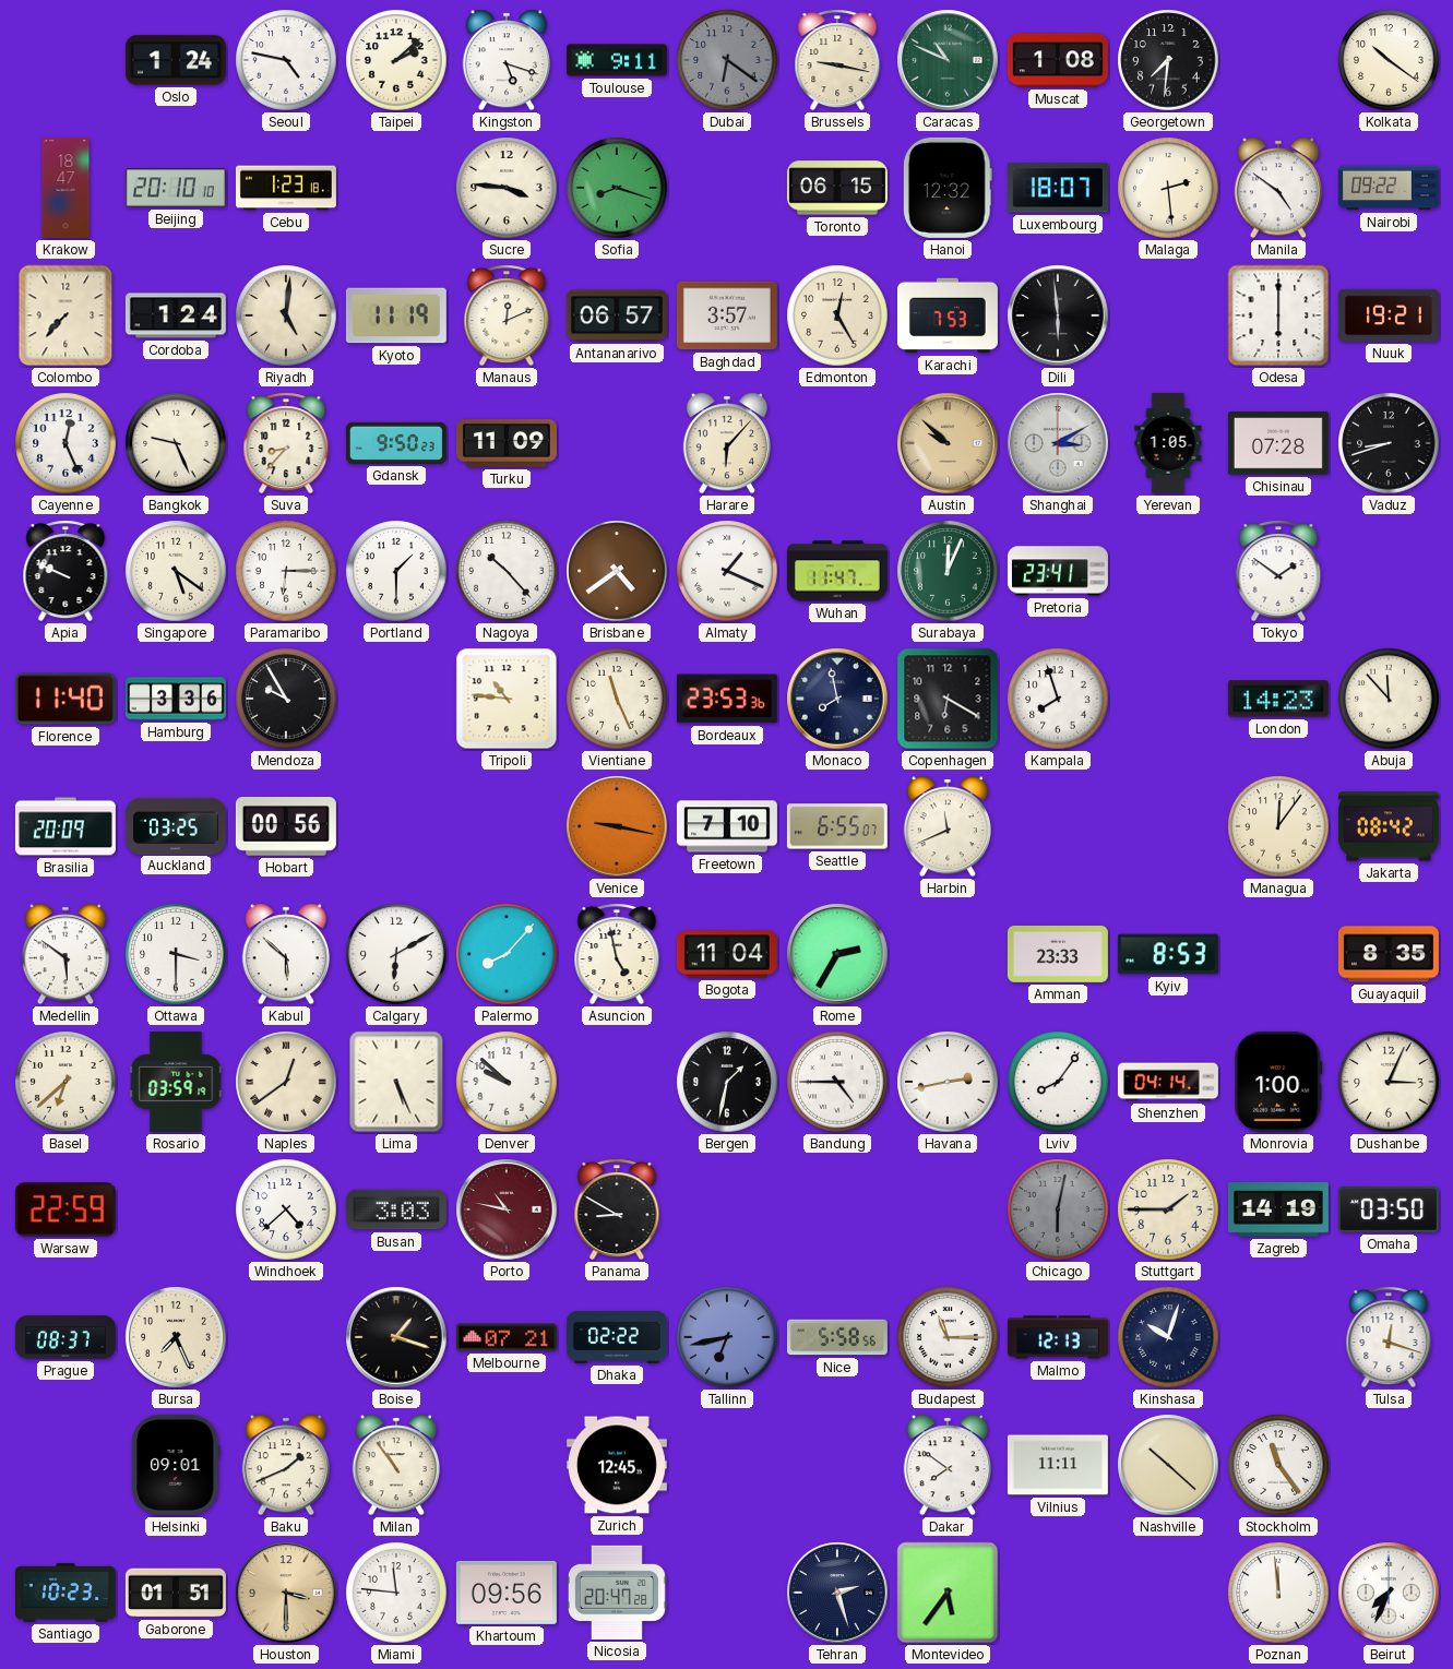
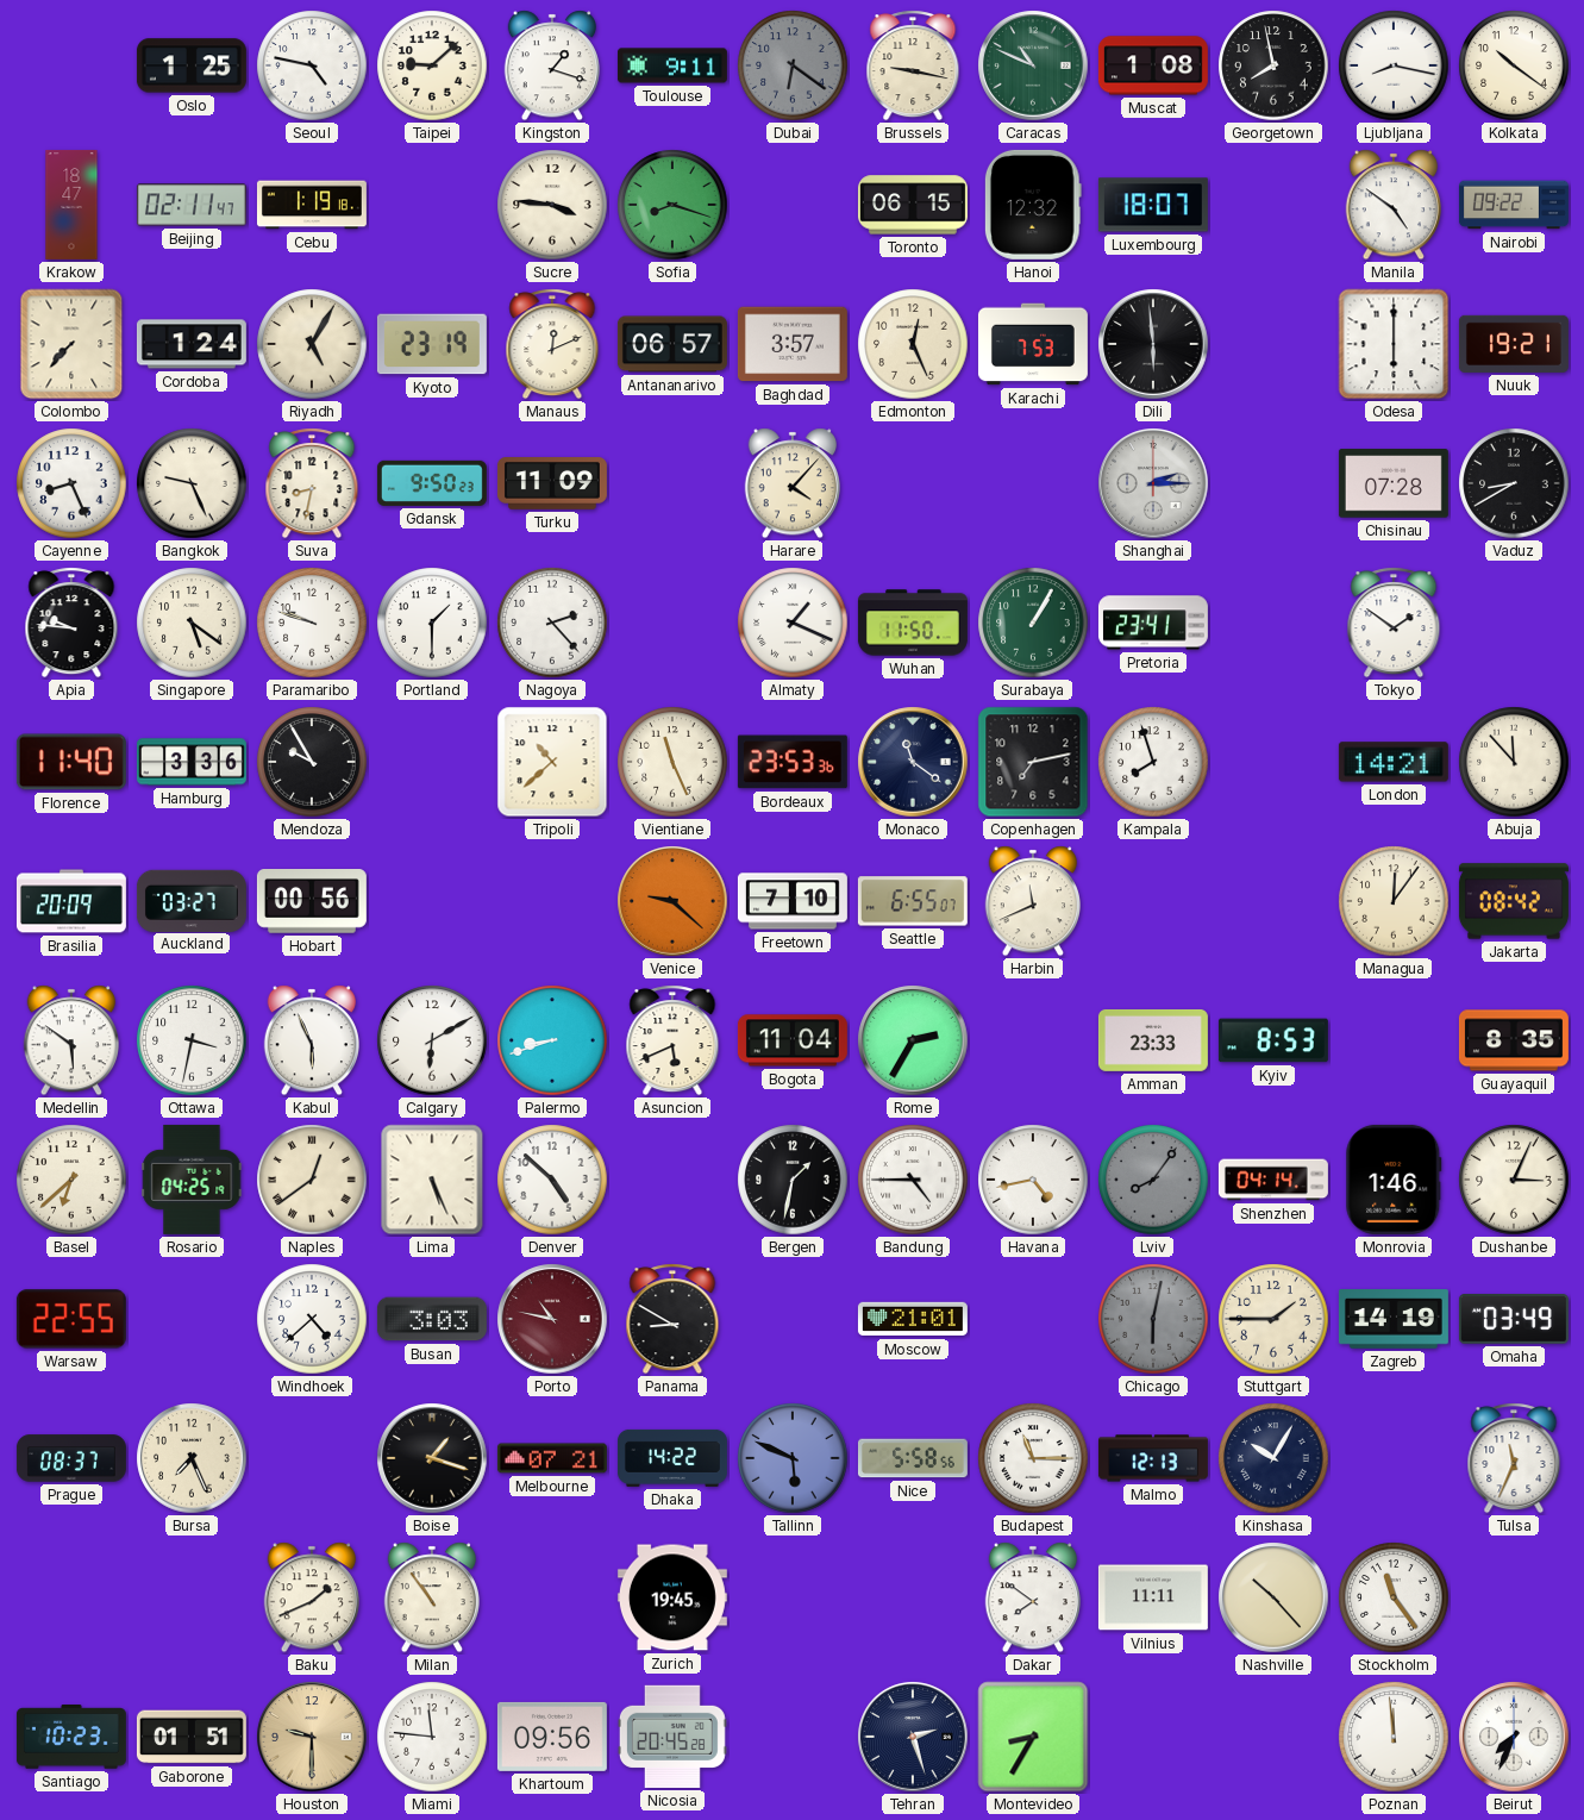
Oslo: 1:24 -> 1:25
Taipei: 2:08 -> 9:08
Kingston: 5:18 -> 1:18
Georgetown: 7:31 -> 7:58
Ljubljana: none -> 8:17
Beijing: 20:10 -> 02:11
Cebu: 1:23 -> 1:19
Malaga: 2:29 -> none
Riyadh: 5:01 -> 5:05
Kyoto: 11:19 -> 23:19
Edmonton: 12:25 -> 12:26
Cayenne: 12:26 -> 8:26
Suva: 8:37 -> 8:32
Harare: 6:07 -> 4:07
Austin: 9:52 -> none
Shanghai: 3:10 -> 2:15
Yerevan: 1:05 -> none
Vaduz: 8:42 -> 8:40
Apia: 9:49 -> 9:46
Paramaribo: 6:15 -> 9:48
Nagoya: 10:23 -> 2:23
Brisbane: 4:39 -> none
Wuhan: 11:47 -> 11:50
Surabaya: 12:04 -> 1:05
Tripoli: 10:46 -> 10:38
Monaco: 7:58 -> 11:21
Copenhagen: 6:20 -> 7:13
London: 14:23 -> 14:21
Auckland: 03:25 -> 03:27
Venice: 9:17 -> 9:22
Ottawa: 3:30 -> 3:32
Kabul: 5:52 -> 5:56
Palermo: 8:07 -> 8:42
Asuncion: 4:58 -> 5:41
Rosario: 03:59 -> 04:25
Denver: 9:52 -> 4:52
Havana: 2:43 -> 4:43
Lviv dial: white -> grey
Monrovia: 1:00 -> 1:46
Warsaw: 22:59 -> 22:55
Moscow: none -> 21:01
Omaha: 03:50 -> 03:49
Dhaka: 02:22 -> 14:22
Tallinn: 6:43 -> 5:49
Kinshasa: 10:03 -> 10:05
Tulsa: 12:18 -> 11:34
Helsinki: 09:01 -> none
Zurich: 12:45 -> 19:45
Nashville: 10:22 -> 10:23
Houston: 3:30 -> 9:30
Nicosia: 20:47 -> 20:45
Montevideo: 5:36 -> 8:35
